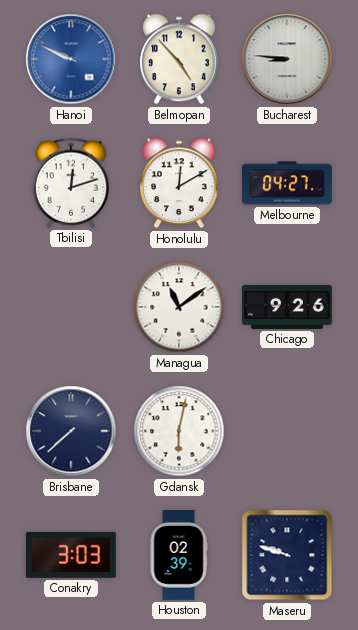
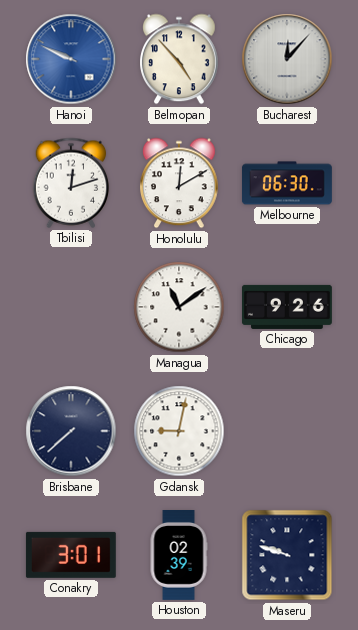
Bucharest: 8:46 -> 12:07
Melbourne: 04:27 -> 06:30
Gdansk: 6:02 -> 9:02
Conakry: 3:03 -> 3:01
